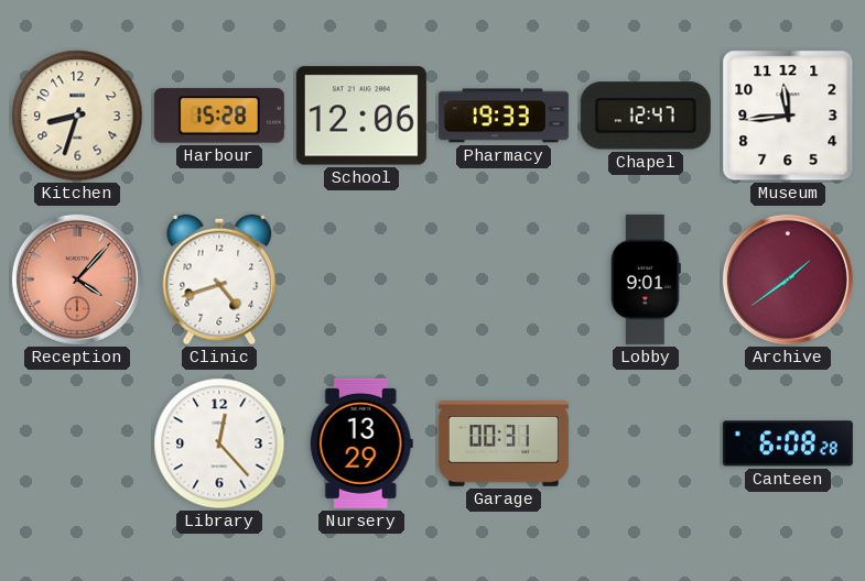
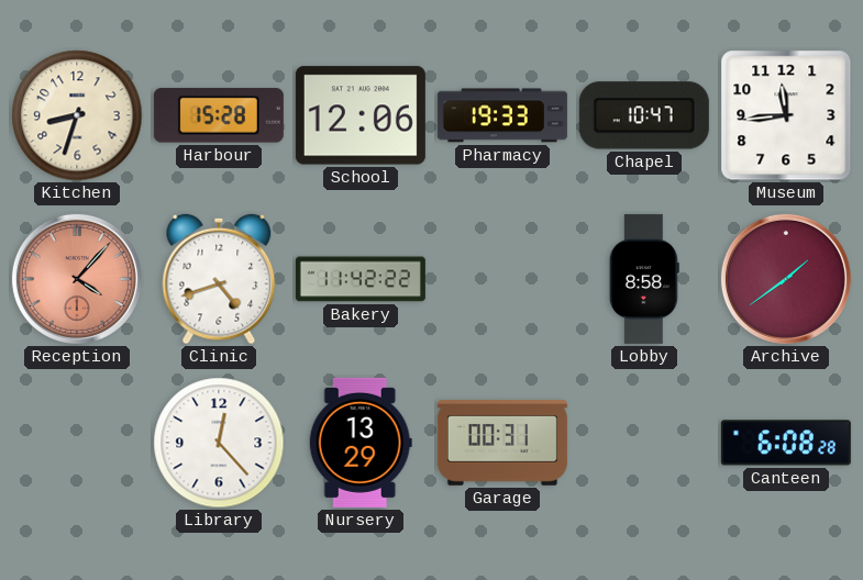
Chapel: 12:47 -> 10:47
Bakery: none -> 11:42
Lobby: 9:01 -> 8:58
